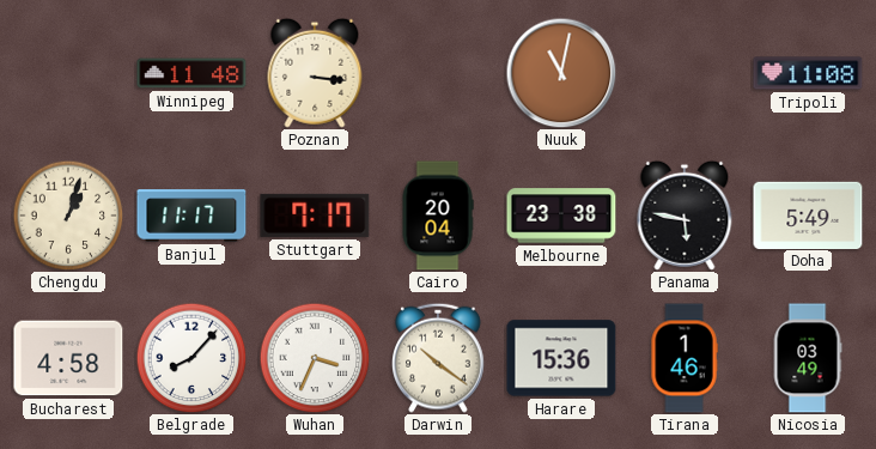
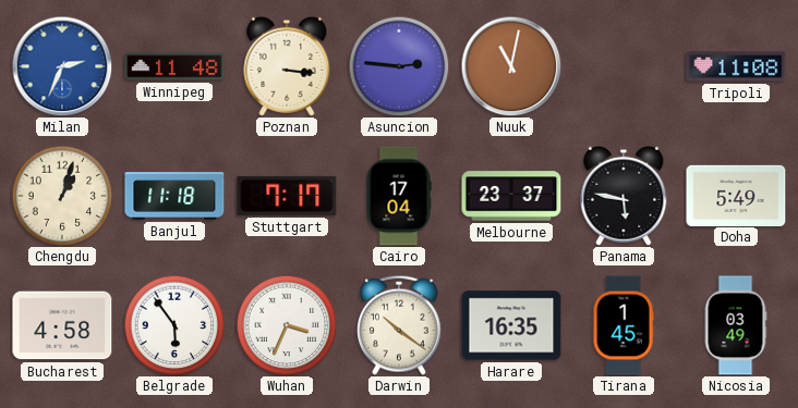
Milan: none -> 2:34
Asuncion: none -> 2:46
Banjul: 11:17 -> 11:18
Cairo: 20:04 -> 17:04
Melbourne: 23:38 -> 23:37
Belgrade: 8:07 -> 5:54
Harare: 15:36 -> 16:35
Tirana: 1:46 -> 1:45
